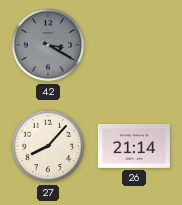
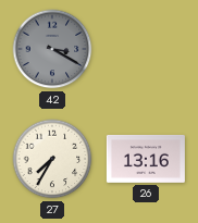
27: 8:07 -> 7:35
26: 21:14 -> 13:16
